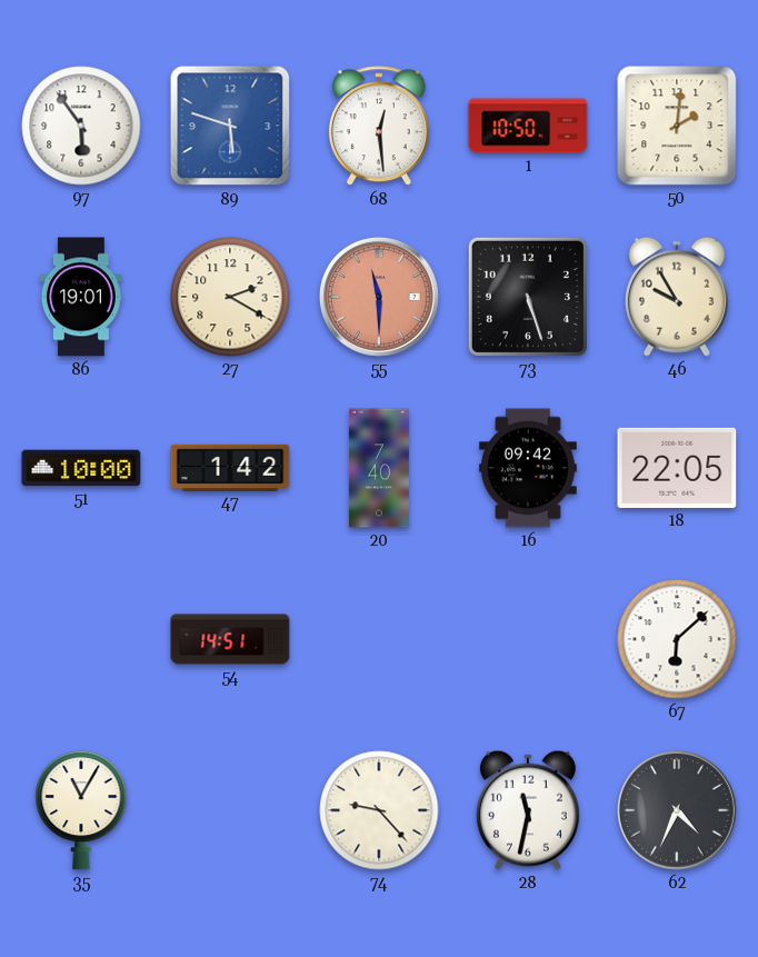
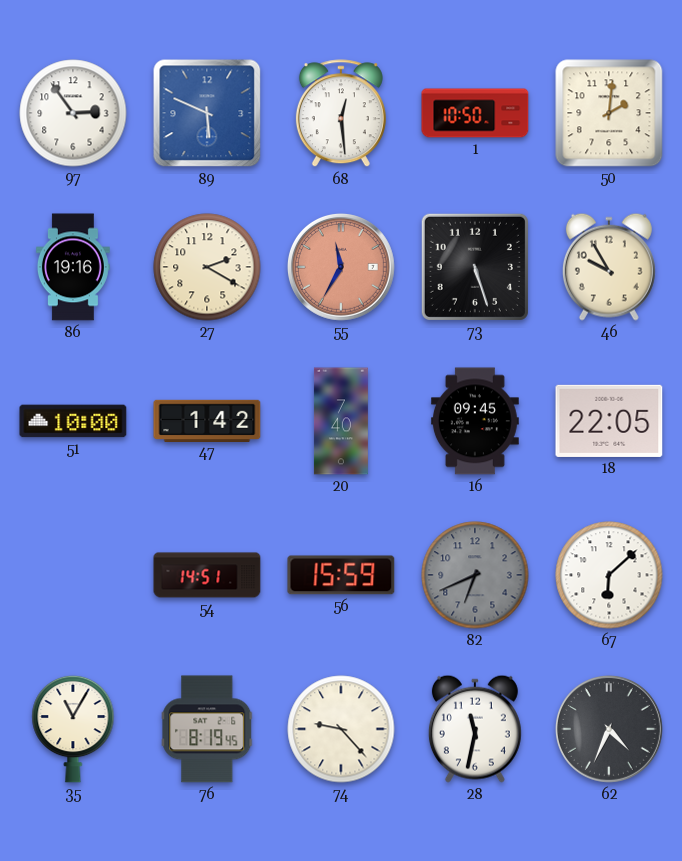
97: 5:54 -> 2:54
89: 5:48 -> 5:49
86: 19:01 -> 19:16
55: 11:30 -> 11:35
16: 09:42 -> 09:45
56: none -> 15:59
82: none -> 6:41
76: none -> 8:19
